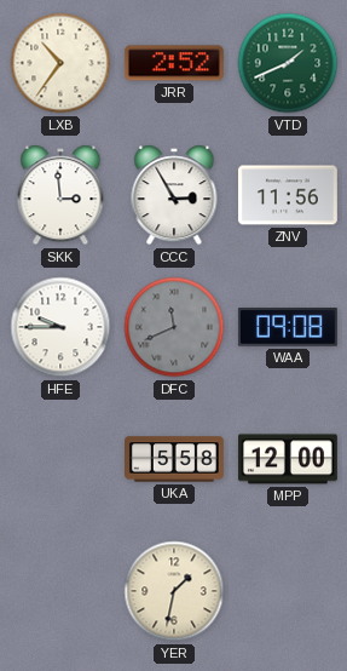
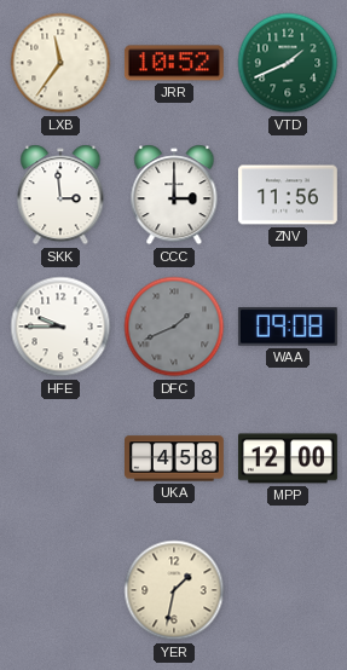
LXB: 10:36 -> 11:36
JRR: 2:52 -> 10:52
CCC: 2:55 -> 3:00
DFC: 11:41 -> 1:41
UKA: 5:58 -> 4:58
